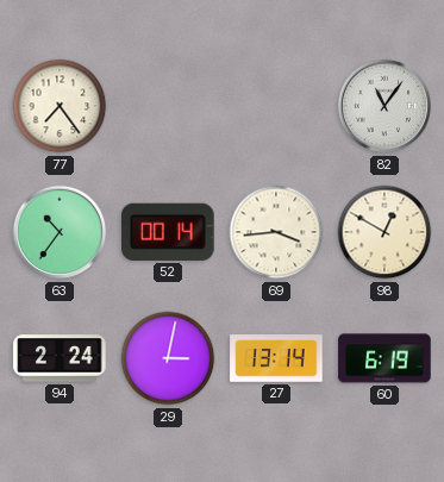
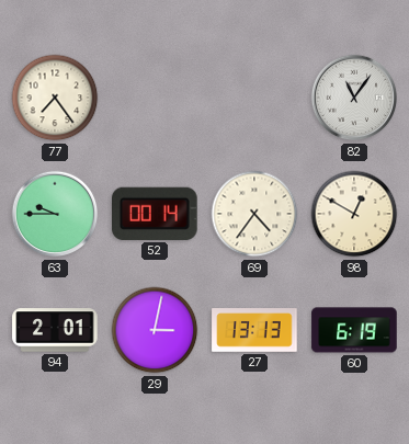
63: 10:36 -> 9:45
69: 3:44 -> 4:36
94: 2:24 -> 2:01
27: 13:14 -> 13:13
